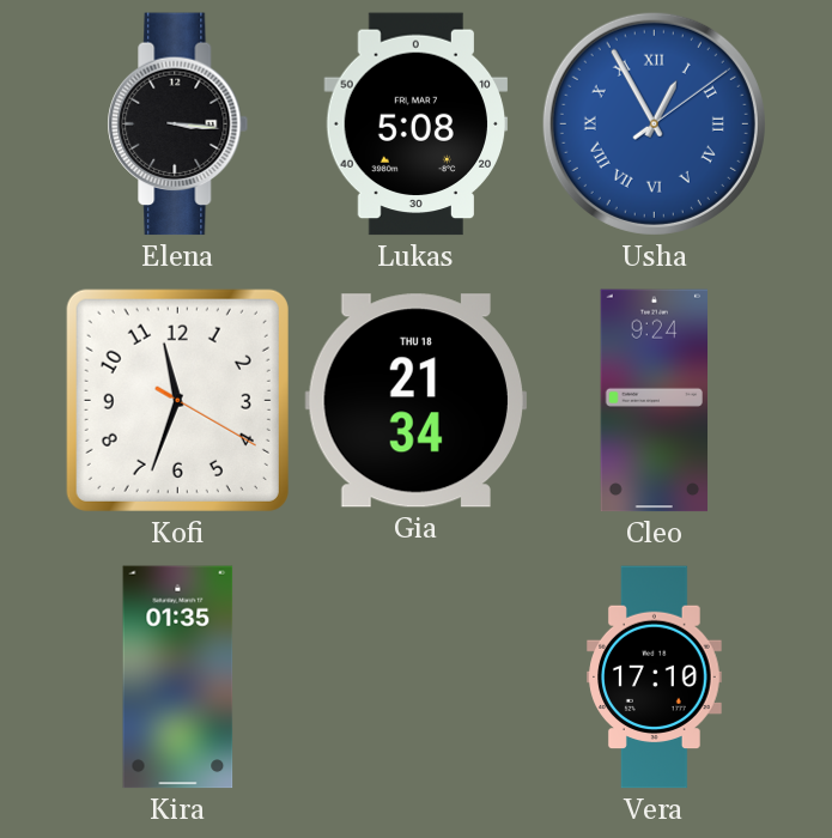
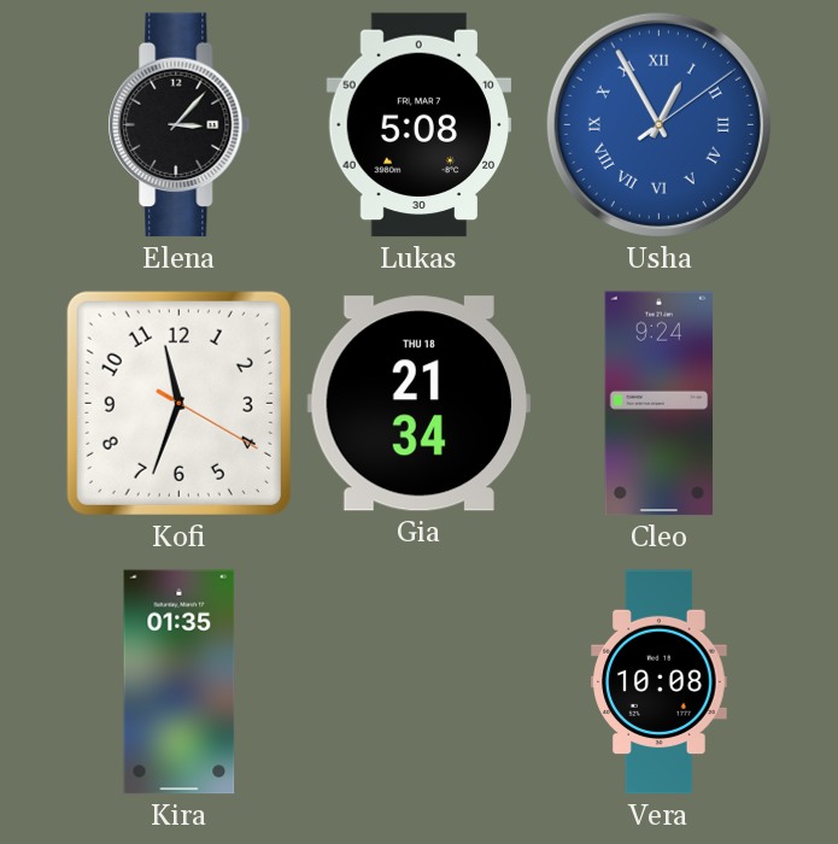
Elena: 3:16 -> 3:07
Vera: 17:10 -> 10:08
